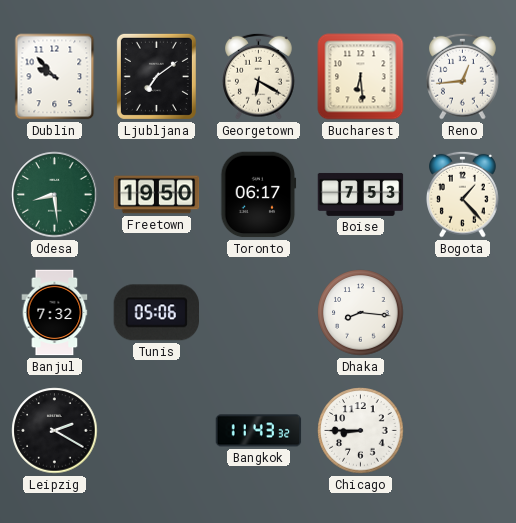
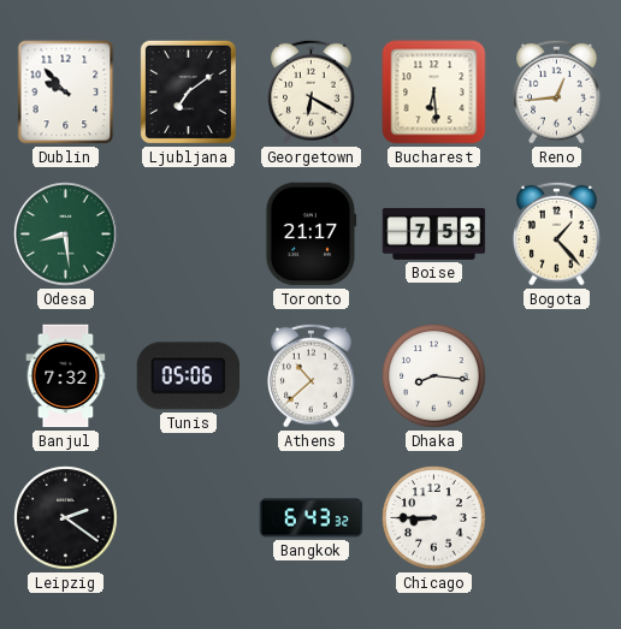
Freetown: 19:50 -> none
Toronto: 06:17 -> 21:17
Athens: none -> 10:38
Leipzig: 2:20 -> 2:21
Bangkok: 11:43 -> 6:43
